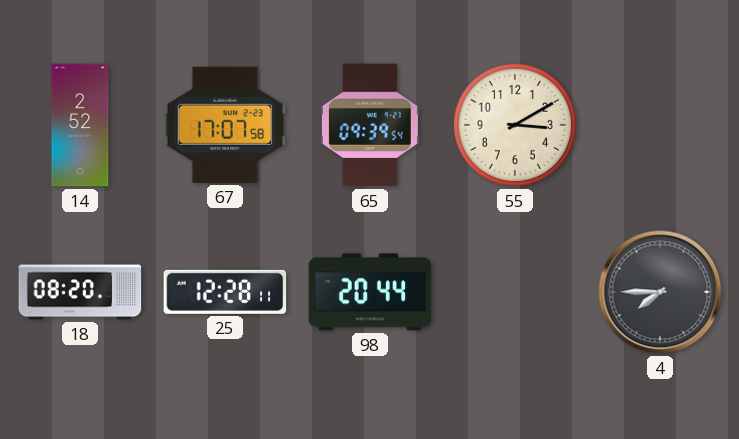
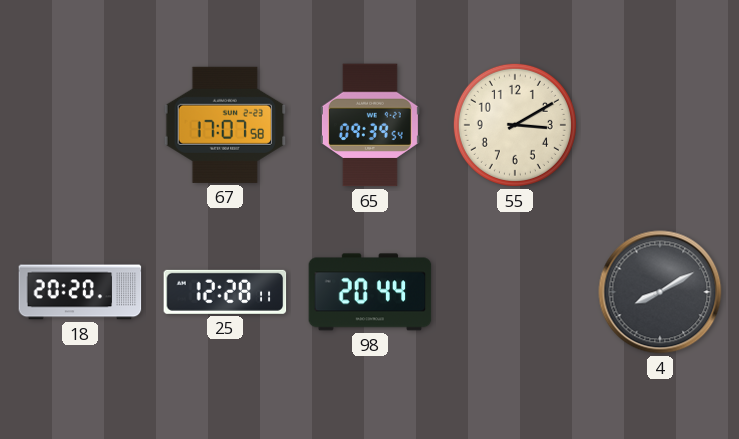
14: 2:52 -> none
18: 08:20 -> 20:20
4: 7:45 -> 8:10
